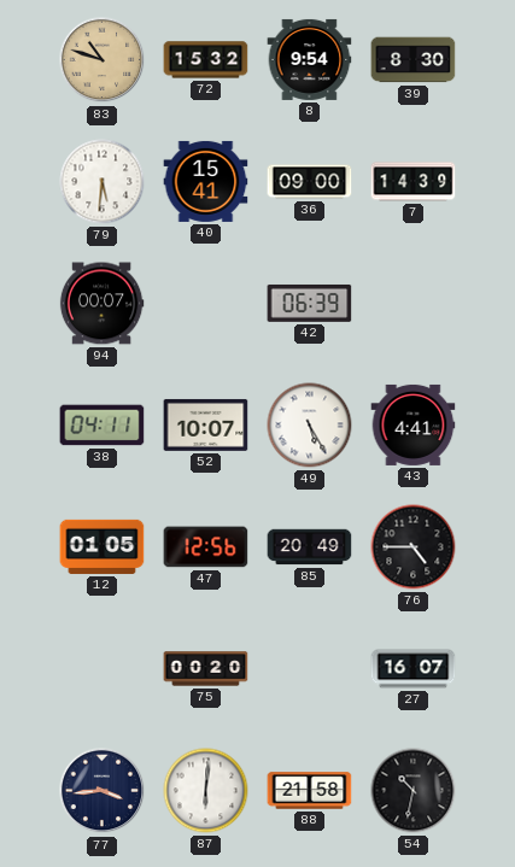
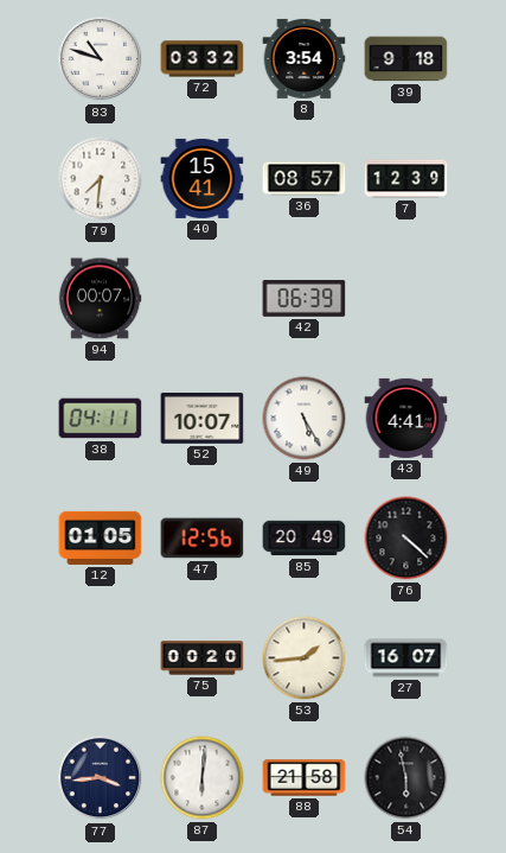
83 dial: champagne -> white
72: 15:32 -> 03:32
8: 9:54 -> 3:54
39: 8:30 -> 9:18
79: 5:31 -> 7:31
36: 09:00 -> 08:57
7: 14:39 -> 12:39
76: 4:45 -> 4:22
53: none -> 1:44
54: 10:32 -> 5:58
